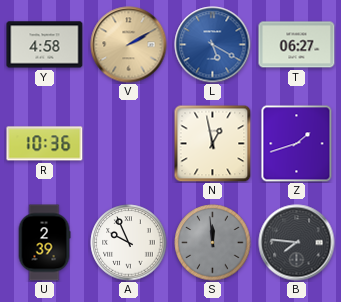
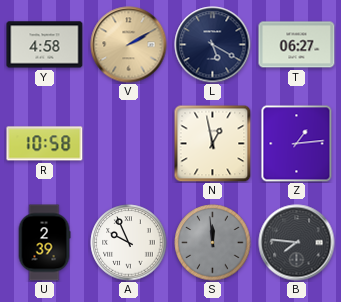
L dial: blue -> navy
R: 10:36 -> 10:58
Z: 1:42 -> 1:14
